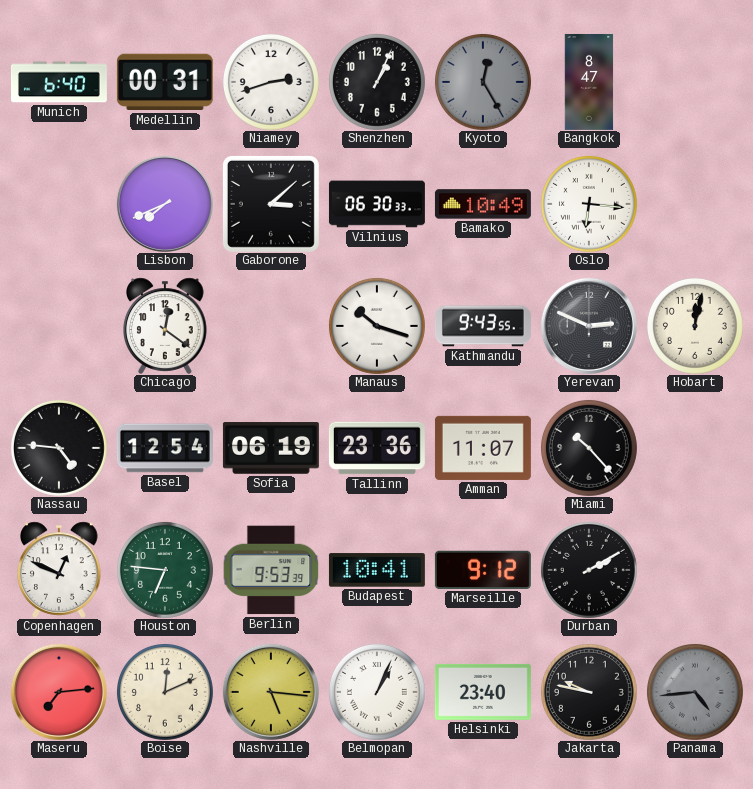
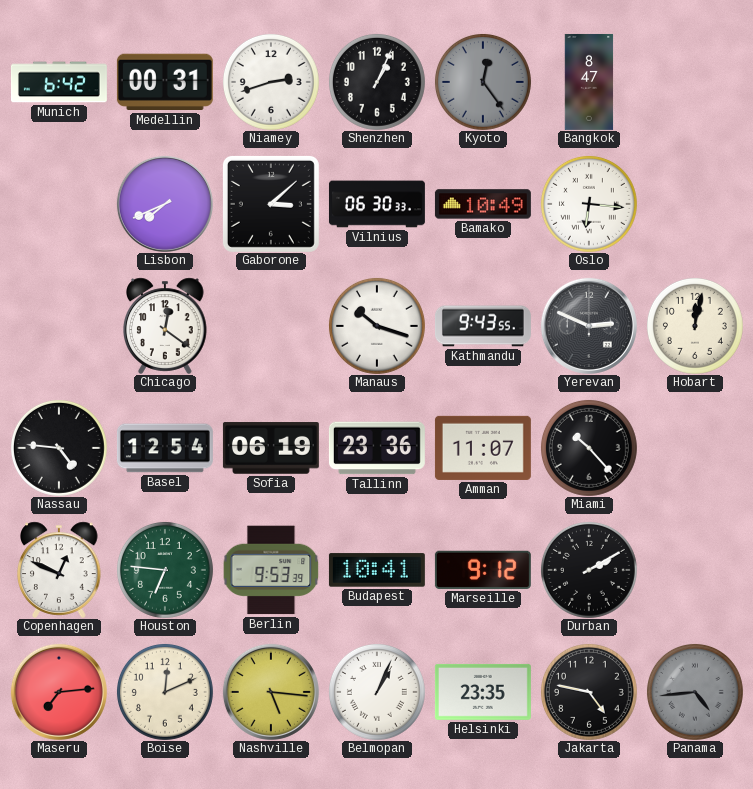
Munich: 6:40 -> 6:42
Kyoto: 12:25 -> 12:24
Helsinki: 23:40 -> 23:35
Jakarta: 9:47 -> 4:47
